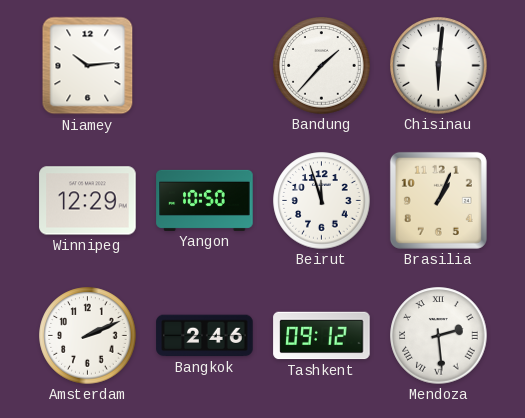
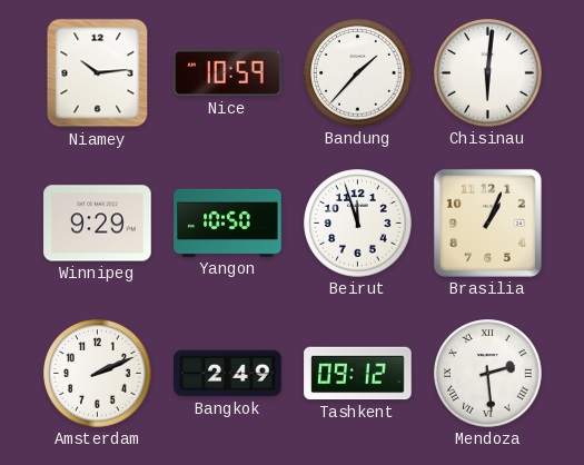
Nice: none -> 10:59
Winnipeg: 12:29 -> 9:29
Bangkok: 2:46 -> 2:49
